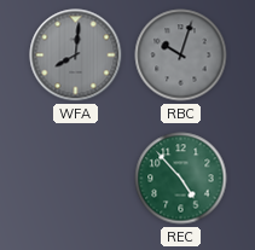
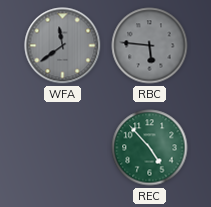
WFA: 8:01 -> 11:39
RBC: 10:03 -> 5:46
